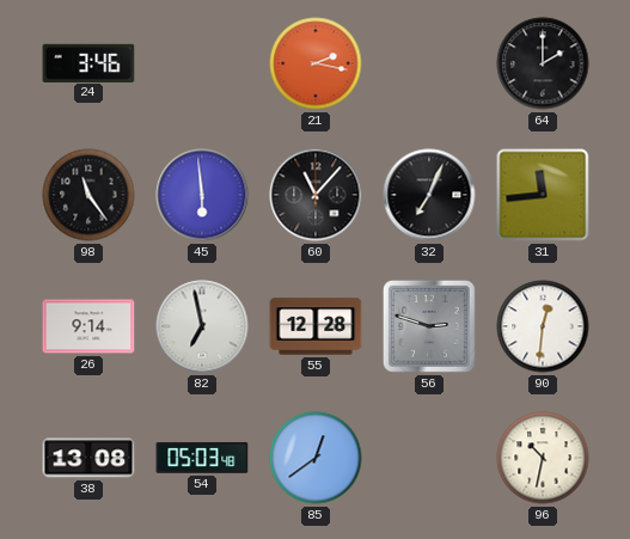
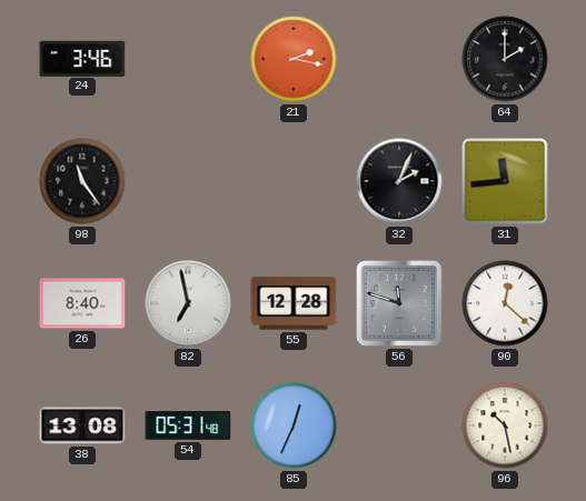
45: 5:59 -> none
60: 11:07 -> none
32: 7:04 -> 2:04
26: 9:14 -> 8:40
56: 2:48 -> 11:48
90: 12:31 -> 12:22
54: 05:03 -> 05:31
85: 12:39 -> 12:34
96: 10:32 -> 10:28
